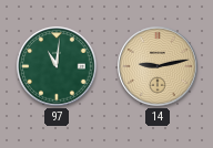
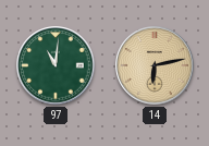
14: 9:13 -> 6:13
